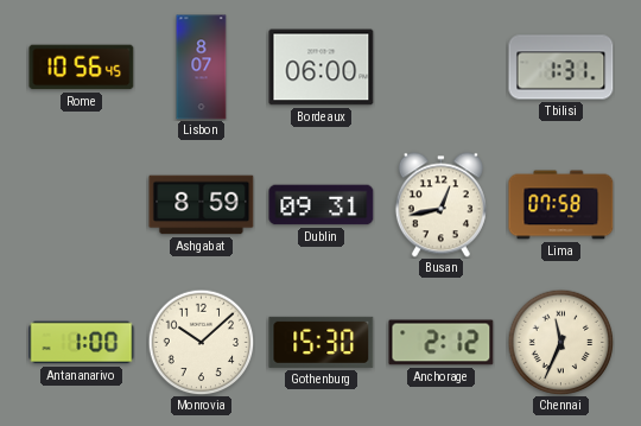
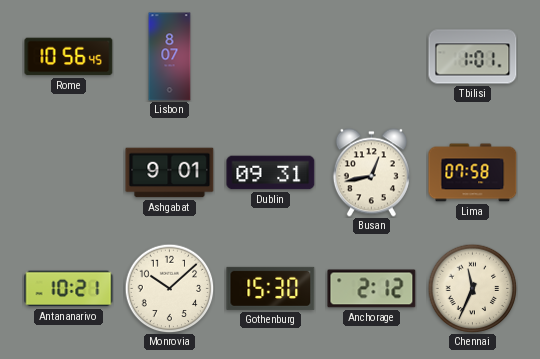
Bordeaux: 06:00 -> none
Tbilisi: 1:31 -> 1:01
Ashgabat: 8:59 -> 9:01
Antananarivo: 1:00 -> 10:21
